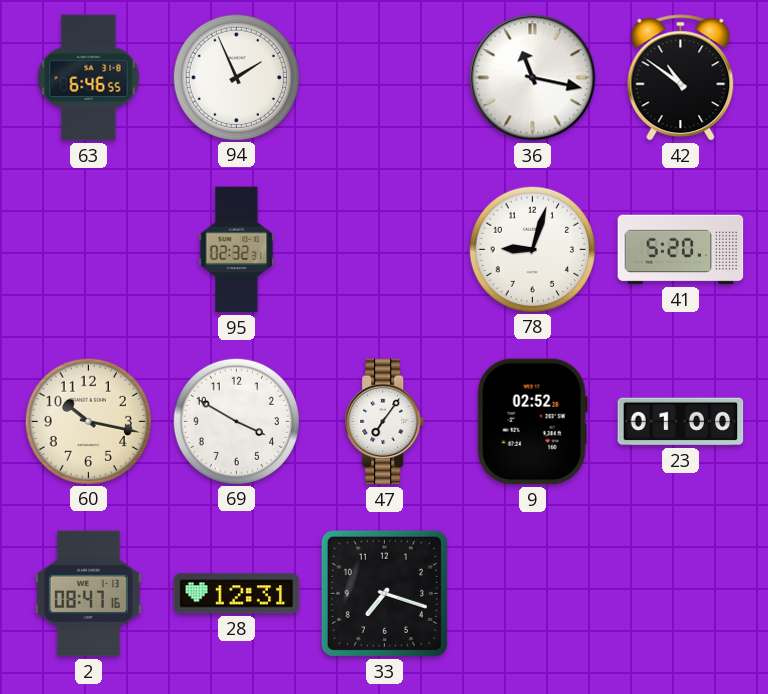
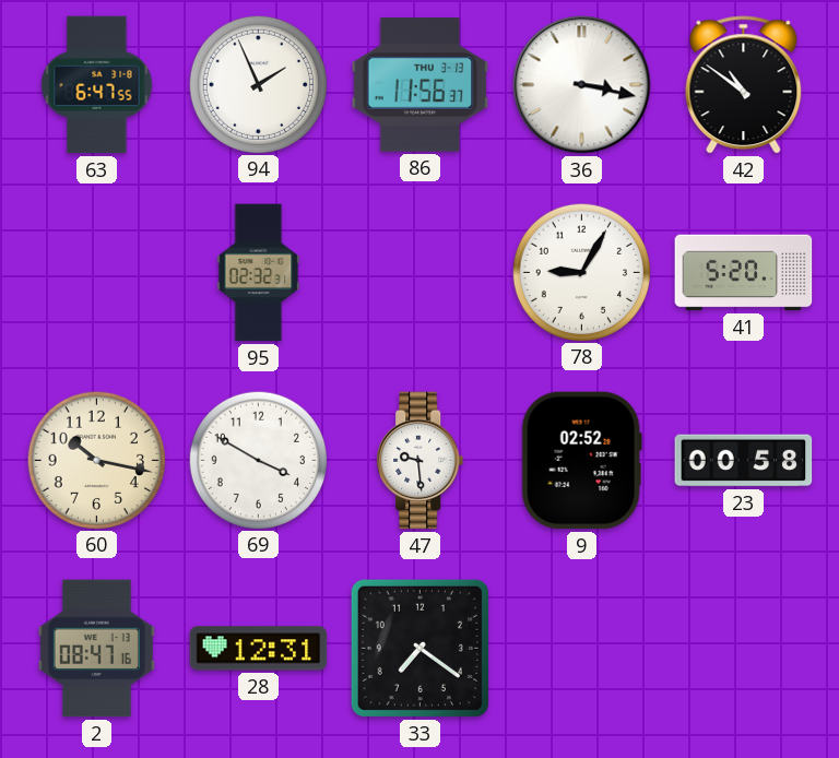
63: 6:46 -> 6:47
86: none -> 11:56
36: 11:17 -> 3:17
78: 9:03 -> 9:05
47: 7:06 -> 9:29
23: 01:00 -> 00:58
33: 7:18 -> 7:21
